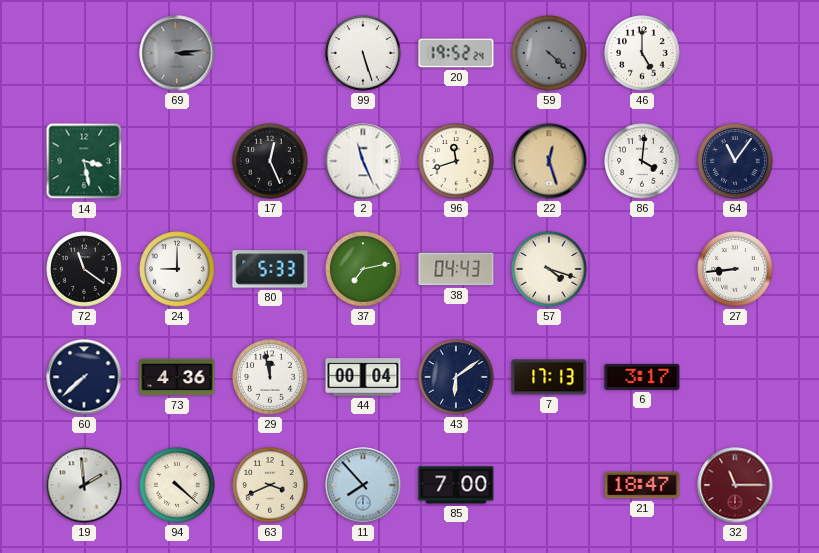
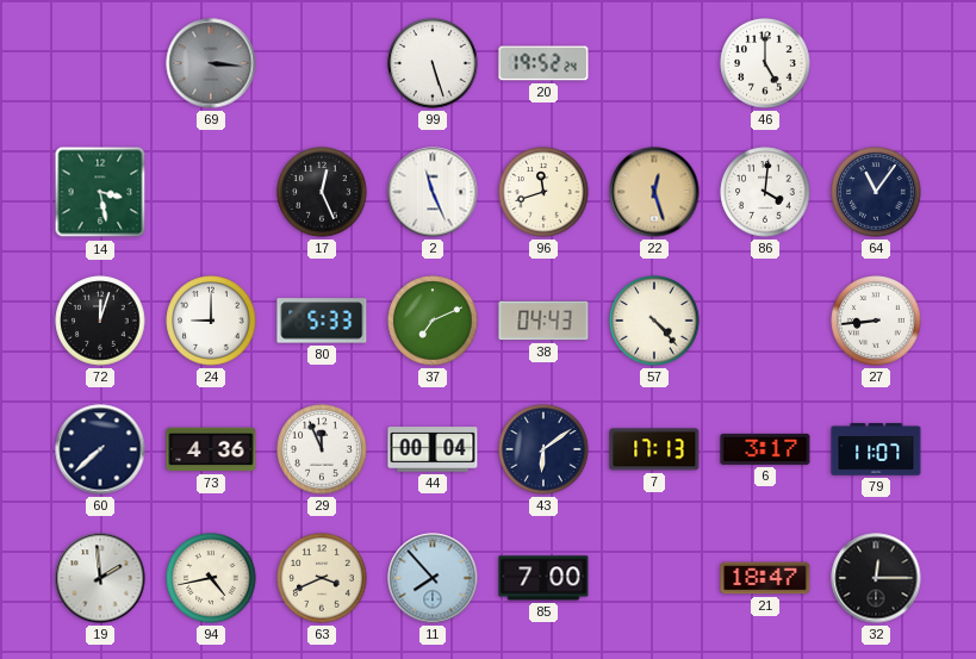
69: 3:14 -> 3:16
59: 4:22 -> none
72: 11:21 -> 12:03
37: 7:13 -> 7:11
57: 4:18 -> 4:23
29: 11:58 -> 11:56
79: none -> 11:07
94: 4:22 -> 4:43
32: 11:15 -> 12:15
32 dial: burgundy -> black
